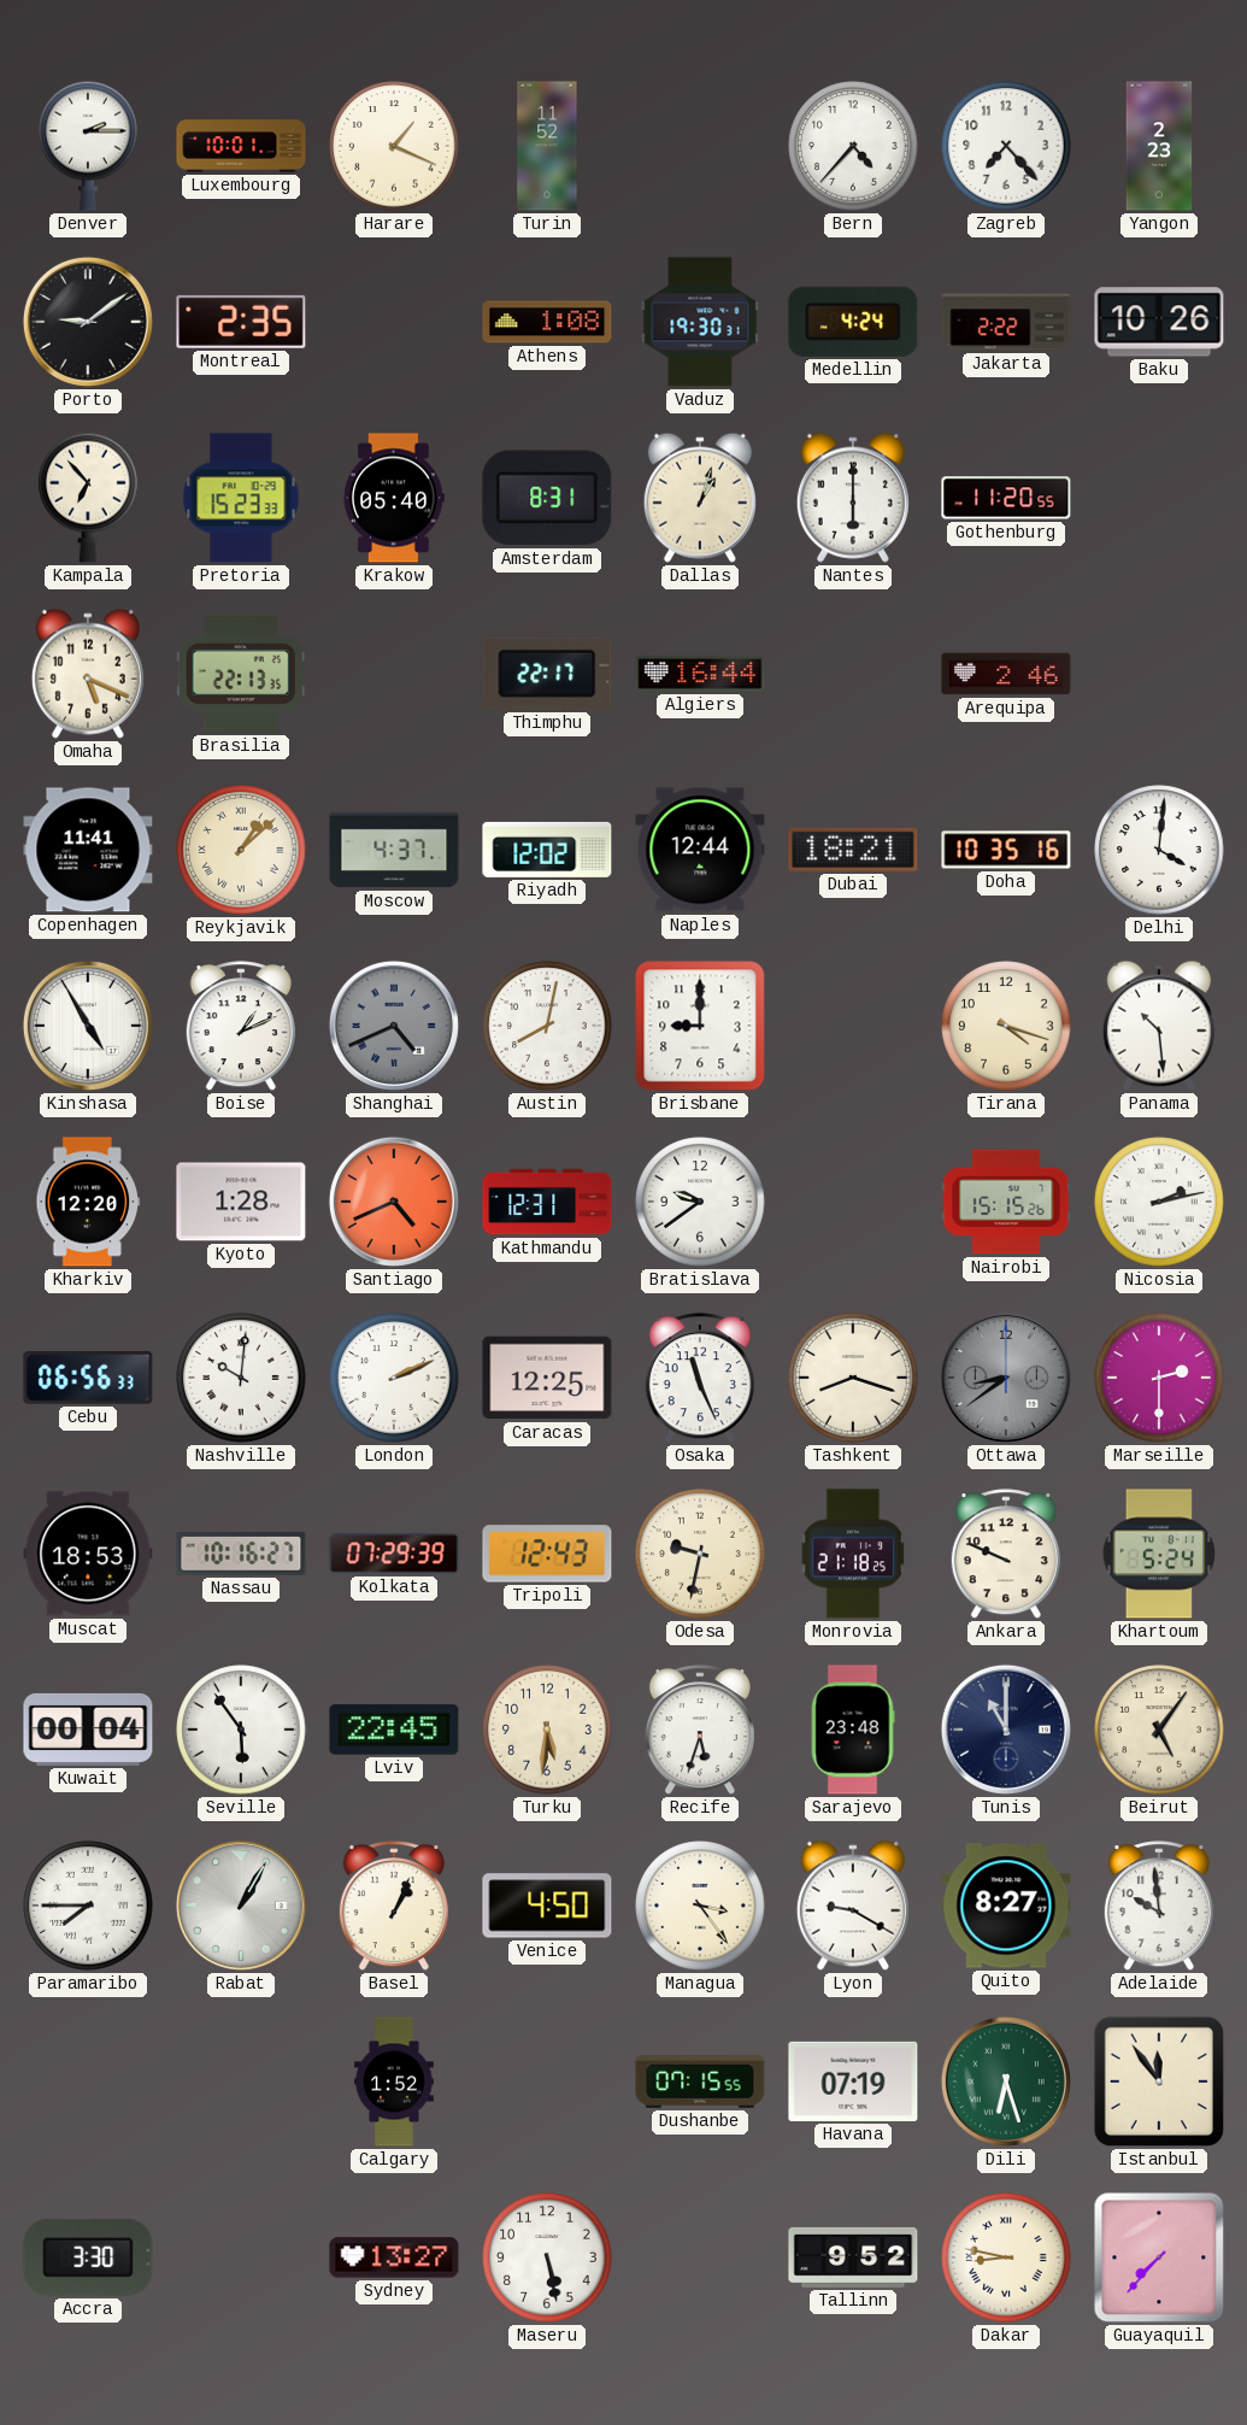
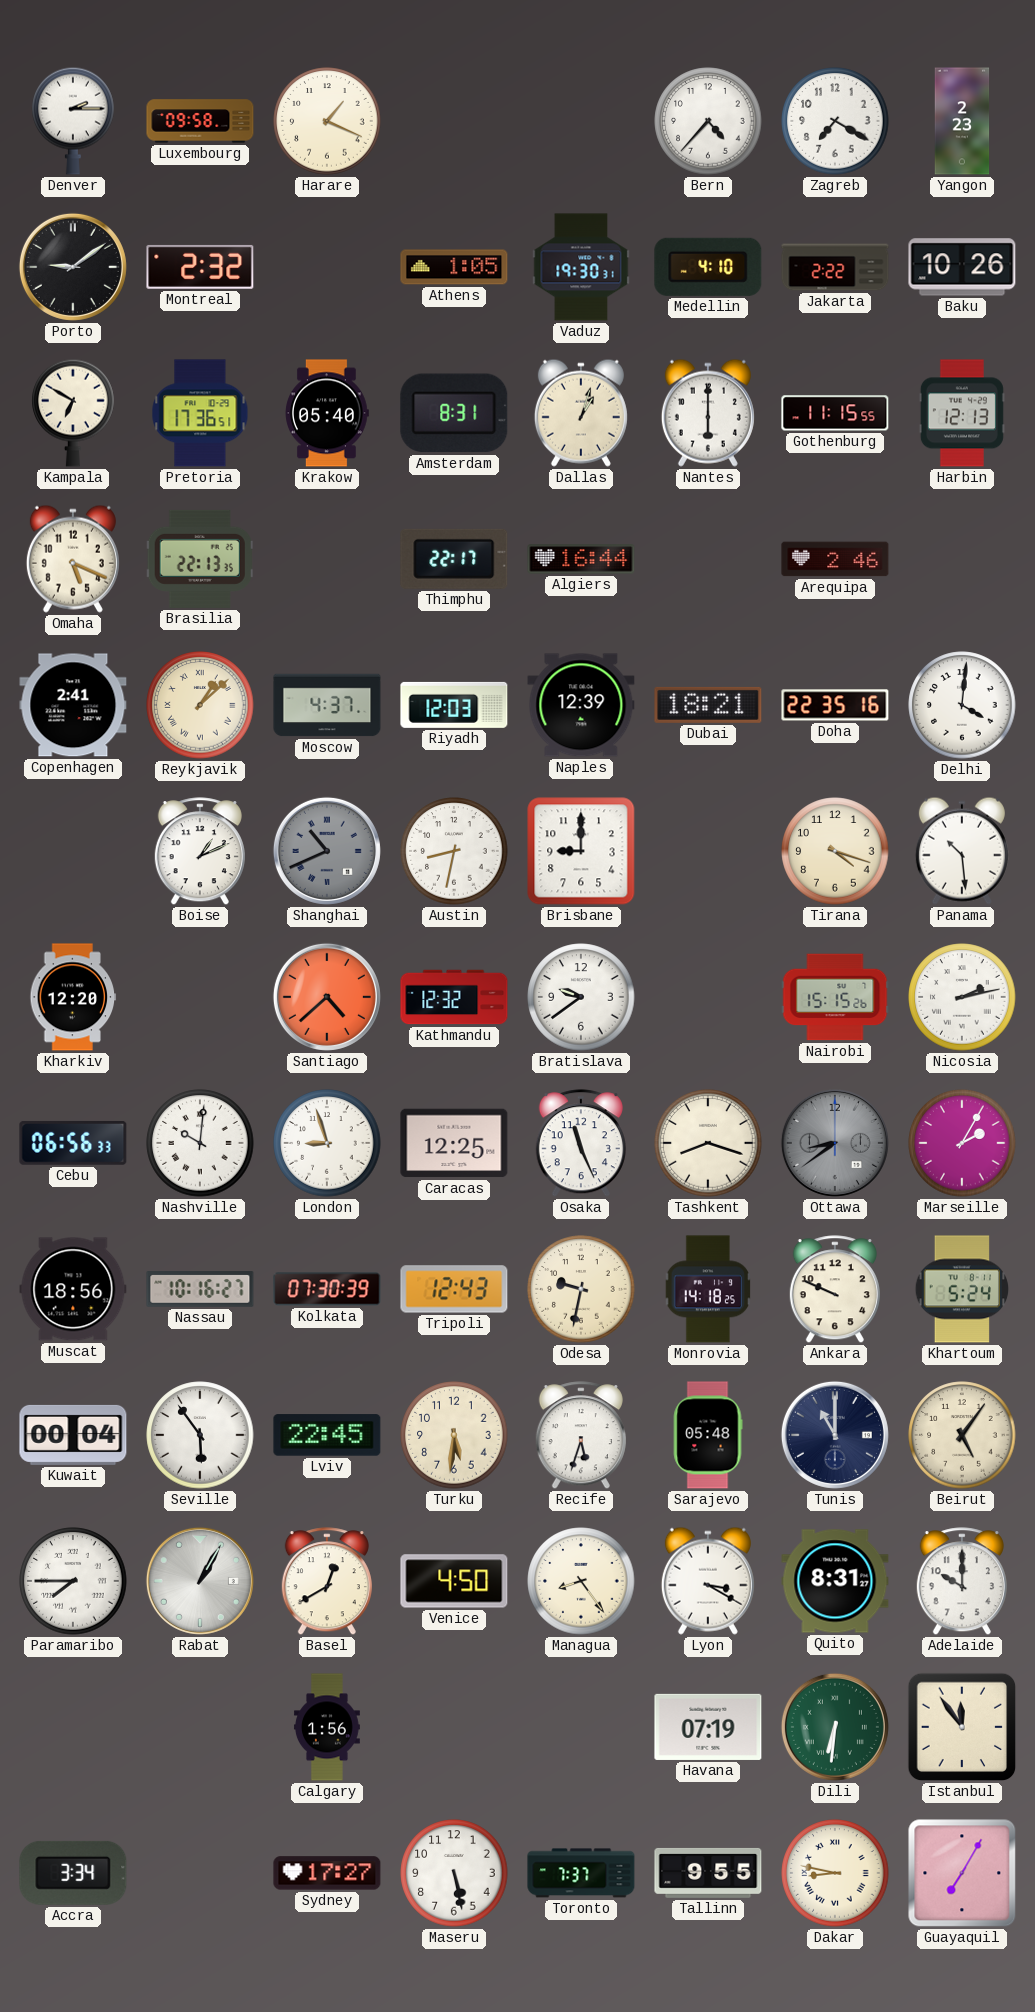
Luxembourg: 10:01 -> 09:58
Turin: 11:52 -> none
Zagreb: 7:23 -> 7:20
Montreal: 2:35 -> 2:32
Athens: 1:08 -> 1:05
Medellin: 4:24 -> 4:10
Kampala: 6:53 -> 6:50
Pretoria: 15:23 -> 17:36
Gothenburg: 11:20 -> 11:15
Harbin: none -> 12:13
Copenhagen: 11:41 -> 2:41
Riyadh: 12:02 -> 12:03
Naples: 12:44 -> 12:39
Doha: 10:35 -> 22:35
Kinshasa: 4:55 -> none
Shanghai: 4:41 -> 10:41
Austin: 8:02 -> 8:32
Kyoto: 1:28 -> none
Santiago: 4:41 -> 4:38
Kathmandu: 12:31 -> 12:32
London: 2:11 -> 8:57
Marseille: 2:30 -> 2:05
Muscat: 18:53 -> 18:56
Kolkata: 07:29 -> 07:30
Monrovia: 21:18 -> 14:18
Sarajevo: 23:48 -> 05:48
Basel: 1:04 -> 12:40
Managua: 3:24 -> 8:24
Lyon: 9:20 -> 3:20
Quito: 8:27 -> 8:31
Adelaide: 9:59 -> 10:00
Calgary: 1:52 -> 1:56
Dushanbe: 07:15 -> none
Dili: 6:27 -> 6:31
Accra: 3:30 -> 3:34
Sydney: 13:27 -> 17:27
Toronto: none -> 7:37
Tallinn: 9:52 -> 9:55
Guayaquil: 7:37 -> 7:05
